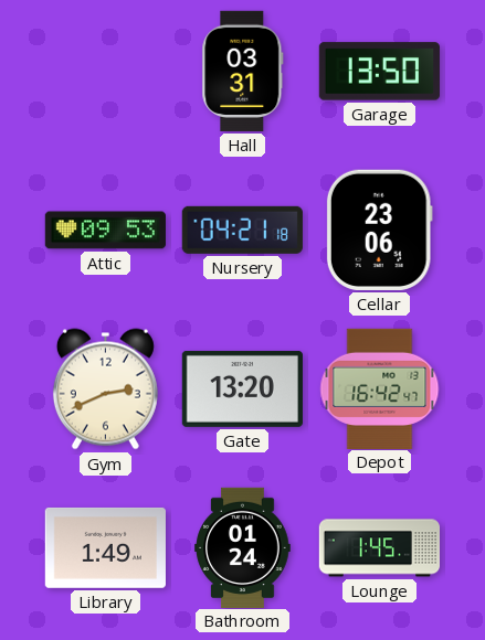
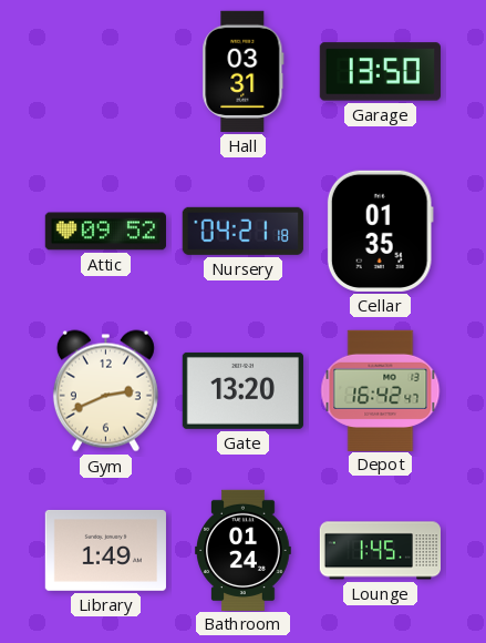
Attic: 09:53 -> 09:52
Cellar: 23:06 -> 01:35
